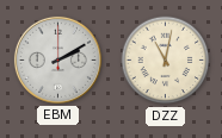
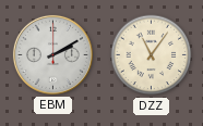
DZZ: 11:02 -> 11:06
